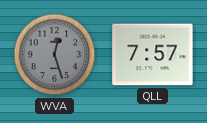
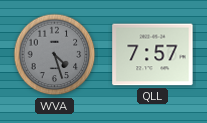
WVA: 12:27 -> 4:27
